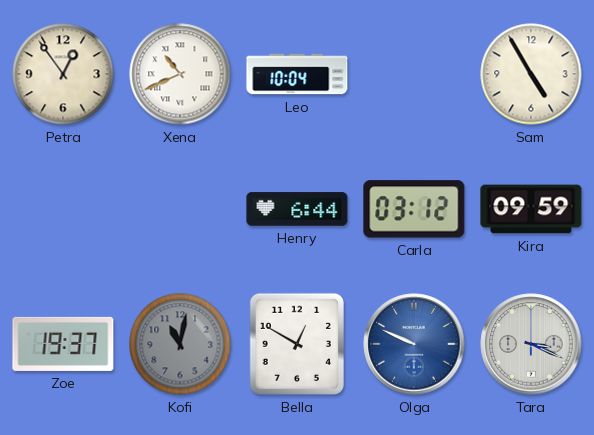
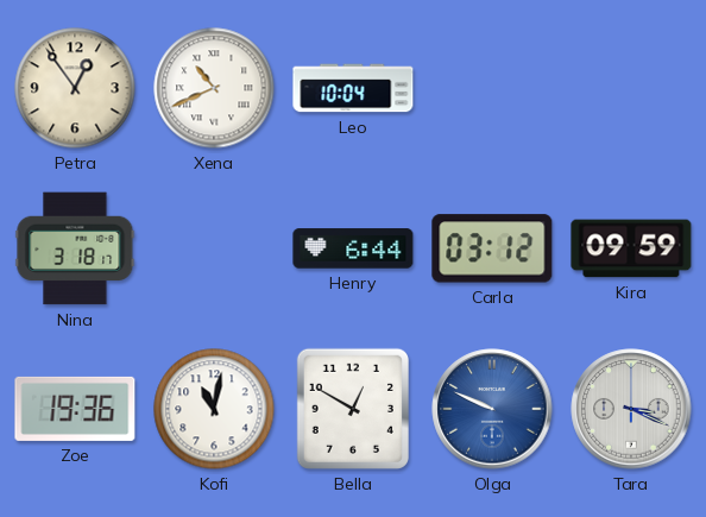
Sam: 4:55 -> none
Nina: none -> 3:18
Zoe: 19:37 -> 19:36
Kofi dial: grey -> white
